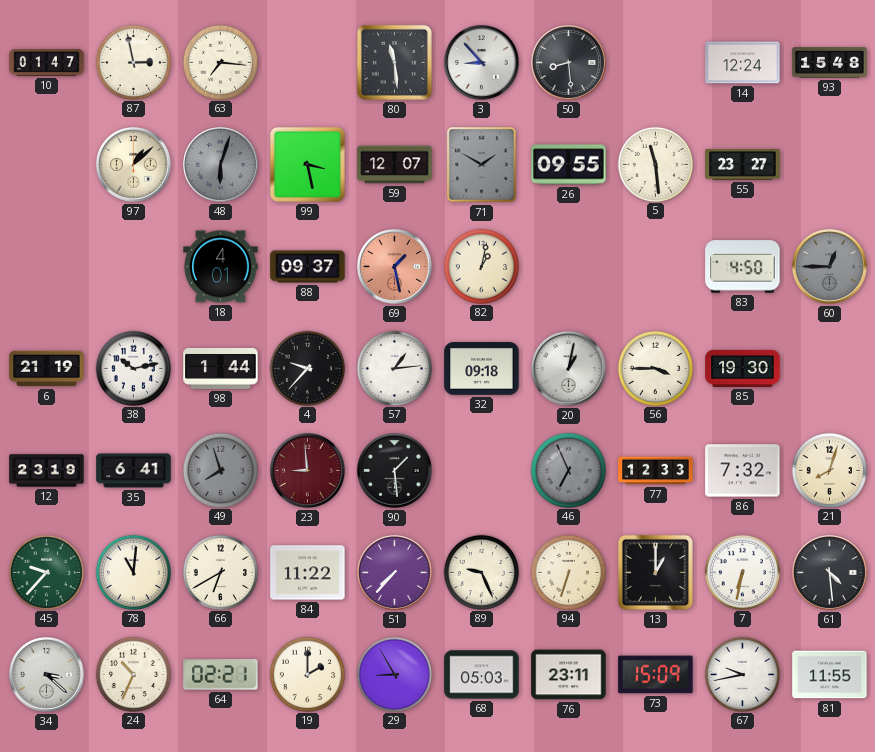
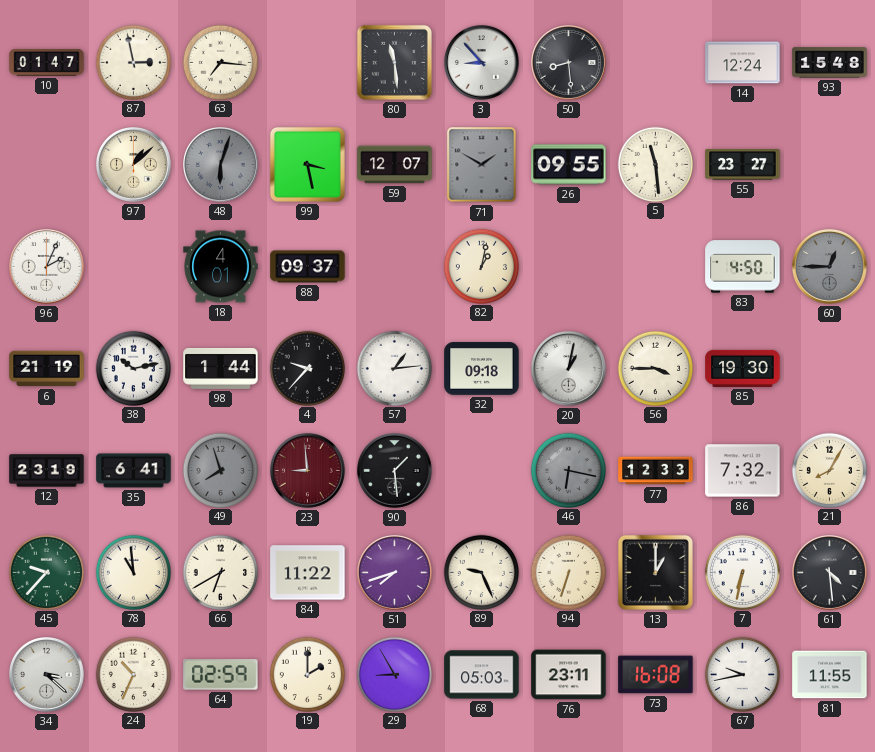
96: none -> 2:04
69: 1:28 -> none
46: 6:56 -> 6:17
21: 8:03 -> 8:05
78: 11:01 -> 10:59
51: 7:37 -> 7:42
64: 02:21 -> 02:59
73: 15:09 -> 16:08
